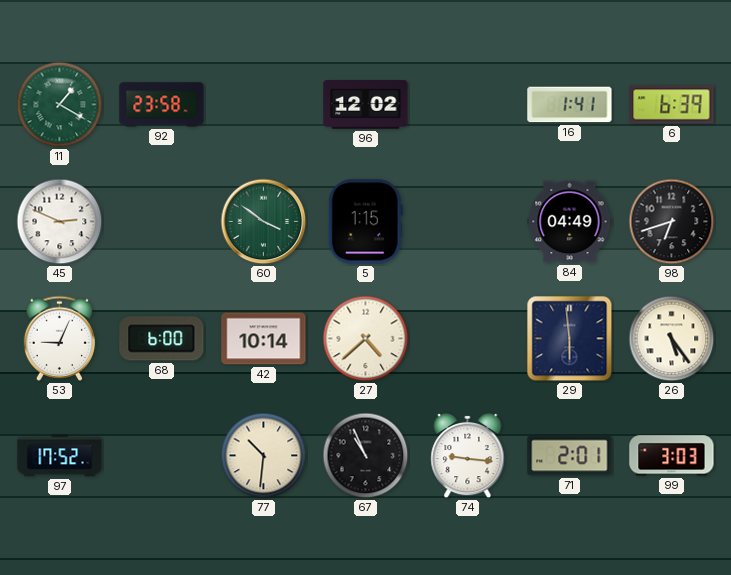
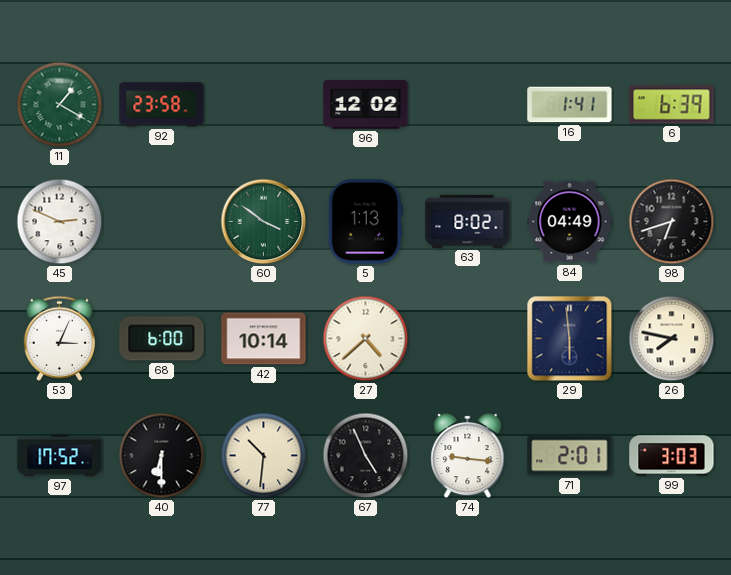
5: 1:15 -> 1:13
63: none -> 8:02
53: 9:04 -> 3:04
26: 5:24 -> 7:47
40: none -> 6:30
67: 10:56 -> 4:56
